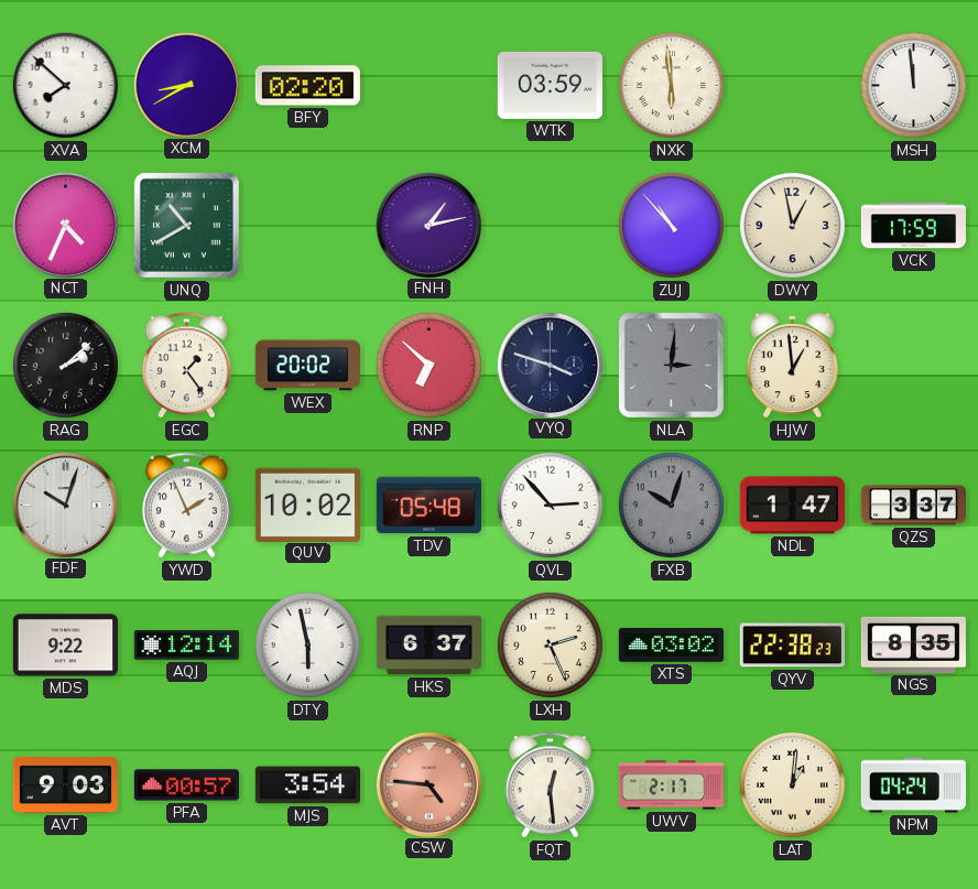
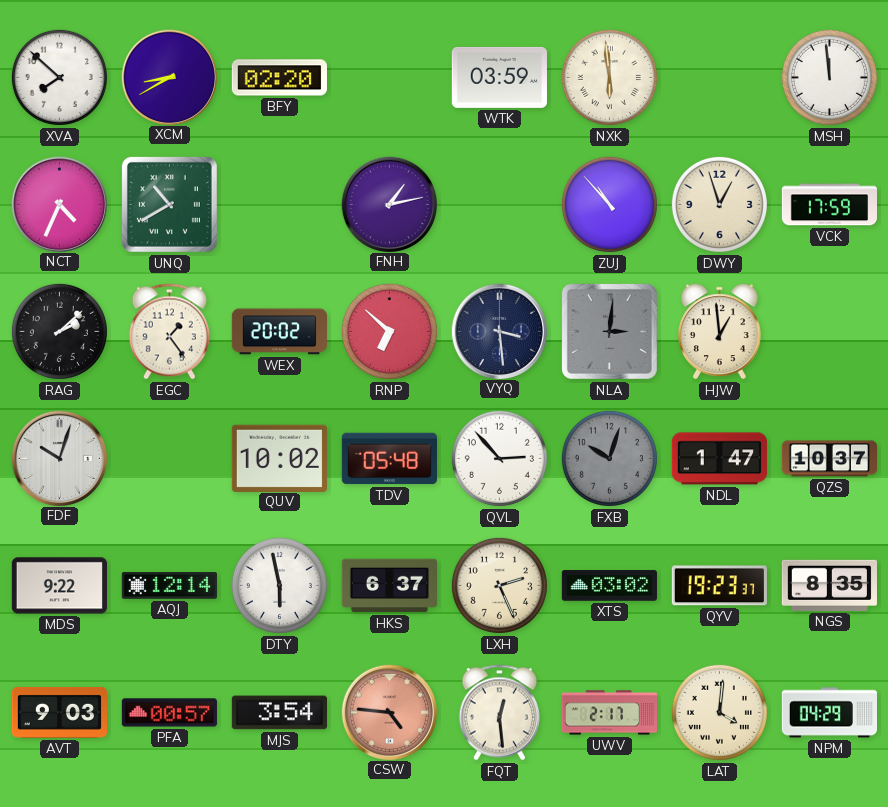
DWY: 12:58 -> 12:57
VYQ: 3:48 -> 3:29
YWD: 1:56 -> none
QZS: 3:37 -> 10:37
QYV: 22:38 -> 19:23
LAT: 1:01 -> 4:01
NPM: 04:24 -> 04:29
